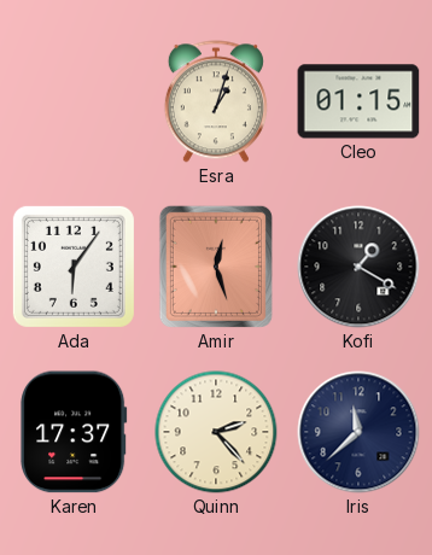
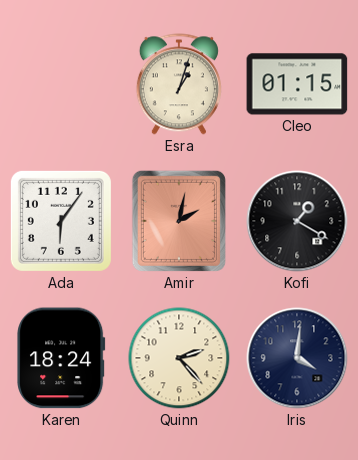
Amir: 12:27 -> 2:02
Karen: 17:37 -> 18:24
Iris: 11:38 -> 4:01
